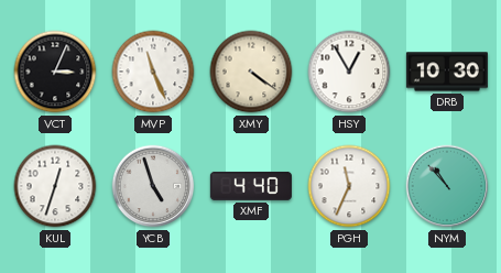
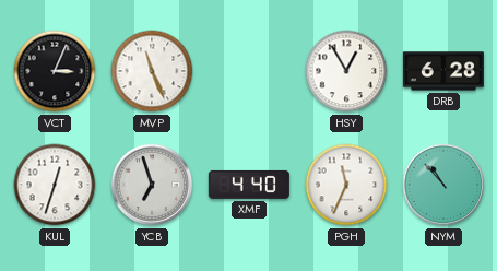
XMY: 4:21 -> none
DRB: 10:30 -> 6:28
YCB: 4:57 -> 6:57
